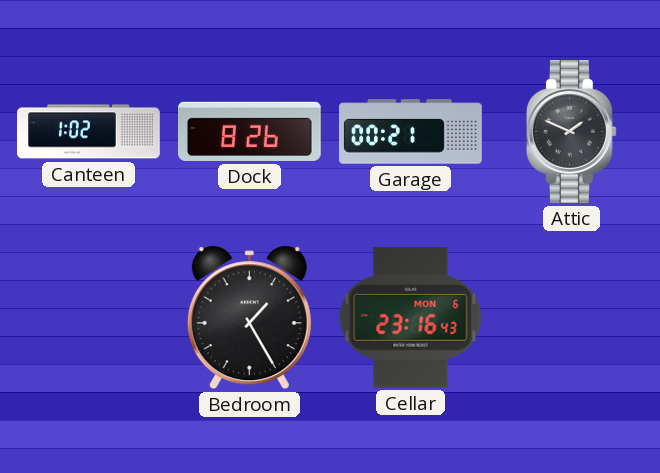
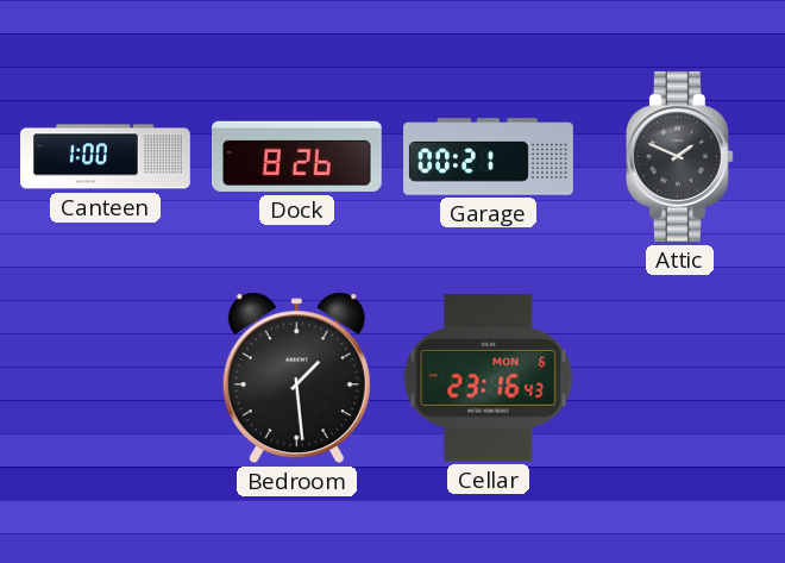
Canteen: 1:02 -> 1:00
Bedroom: 1:25 -> 1:29
